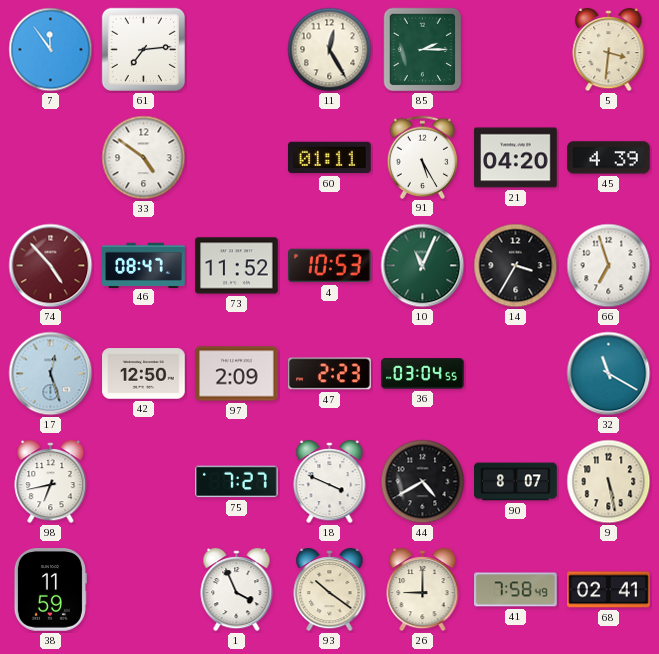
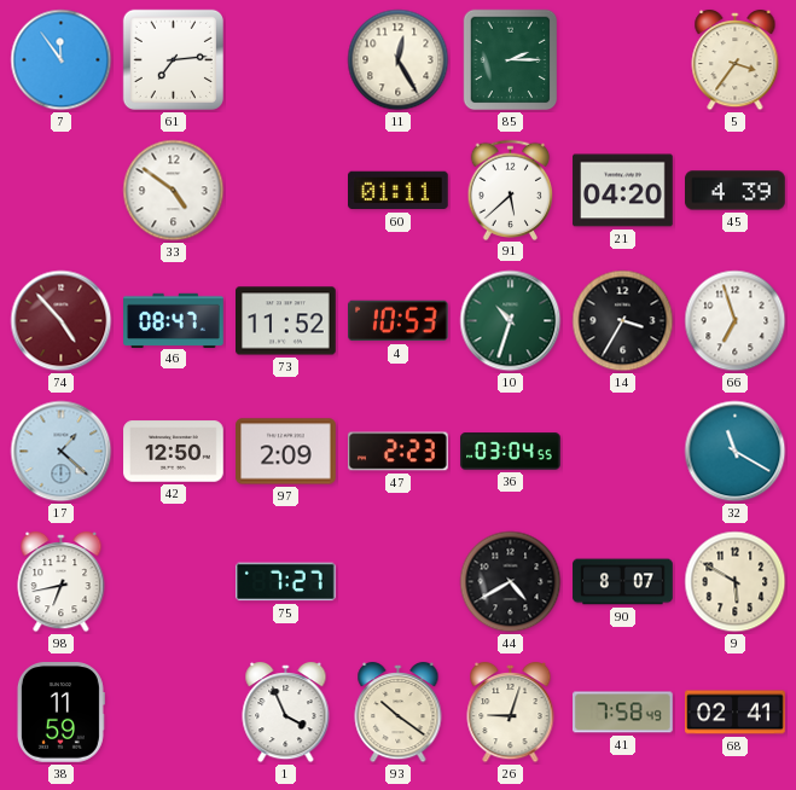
5: 3:31 -> 3:36
91: 5:25 -> 5:38
10: 11:04 -> 10:33
17: 12:27 -> 1:22
18: 3:49 -> none
9: 5:28 -> 5:50
26: 9:00 -> 9:03
